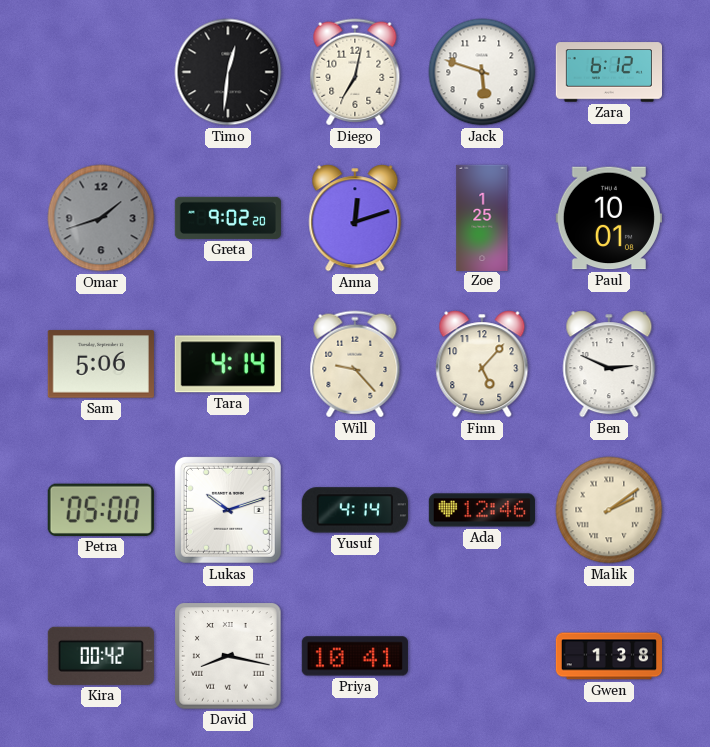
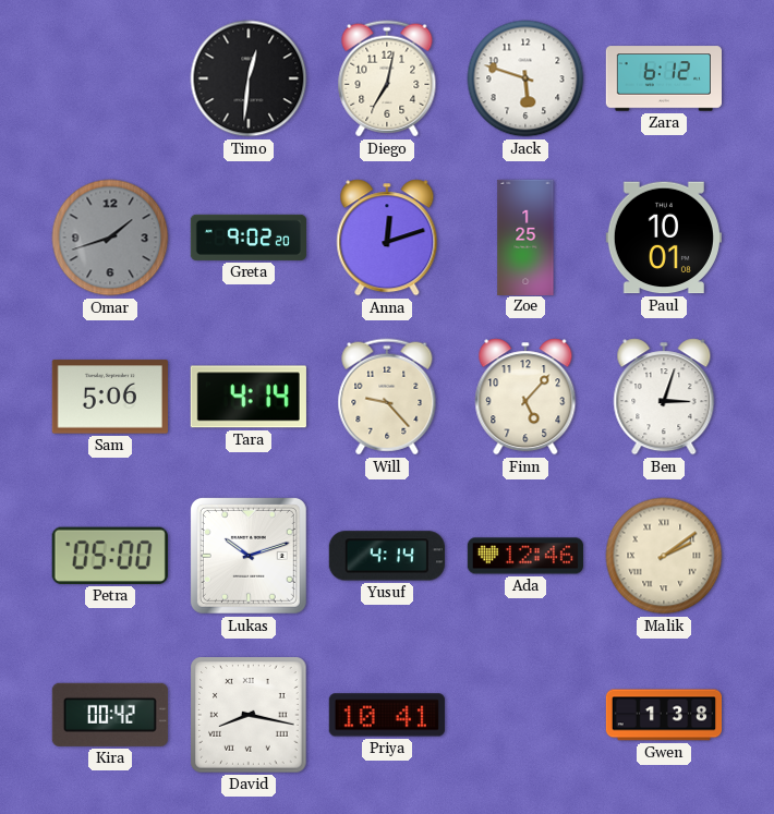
Ben: 2:49 -> 3:03
